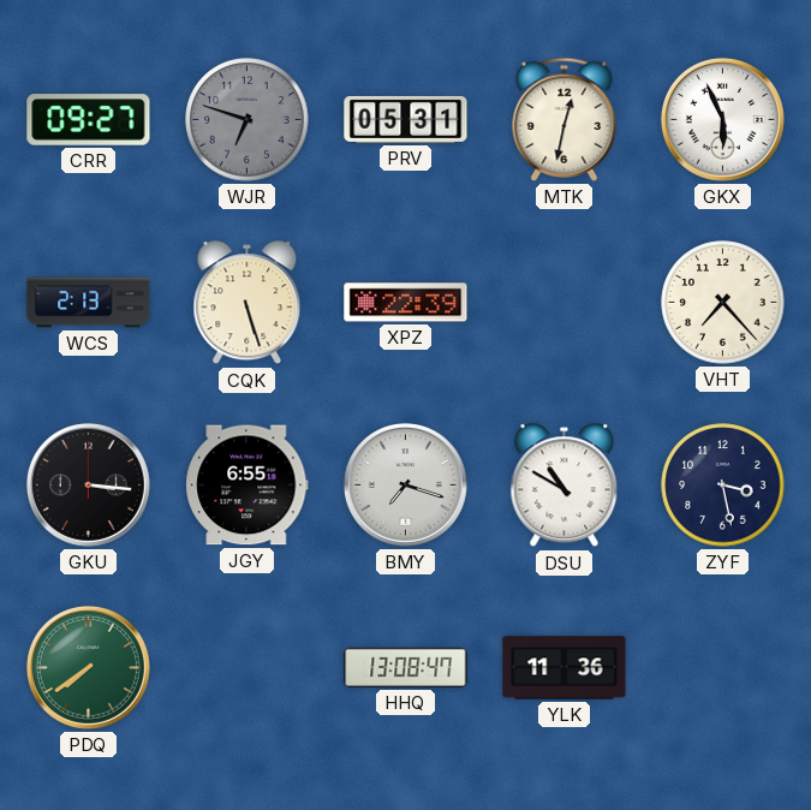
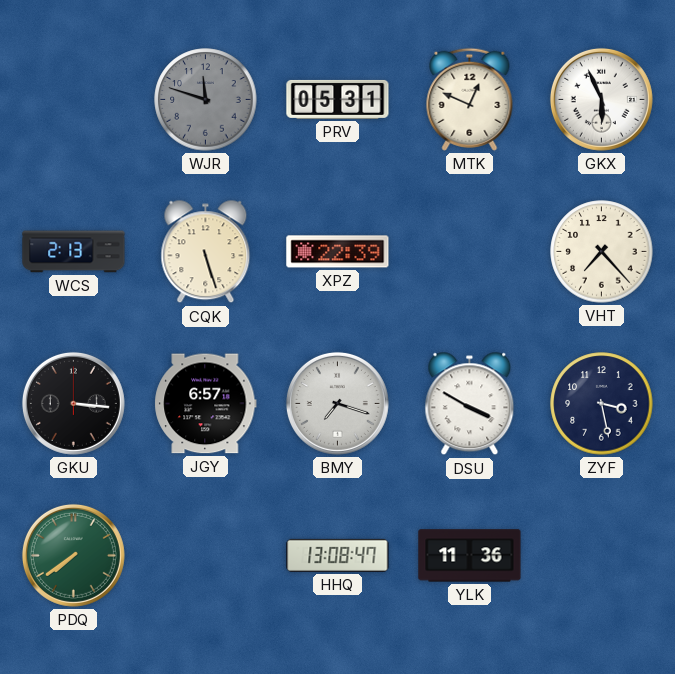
CRR: 09:27 -> none
WJR: 6:48 -> 11:48
MTK: 12:32 -> 12:49
JGY: 6:55 -> 6:57
DSU: 10:50 -> 3:50
